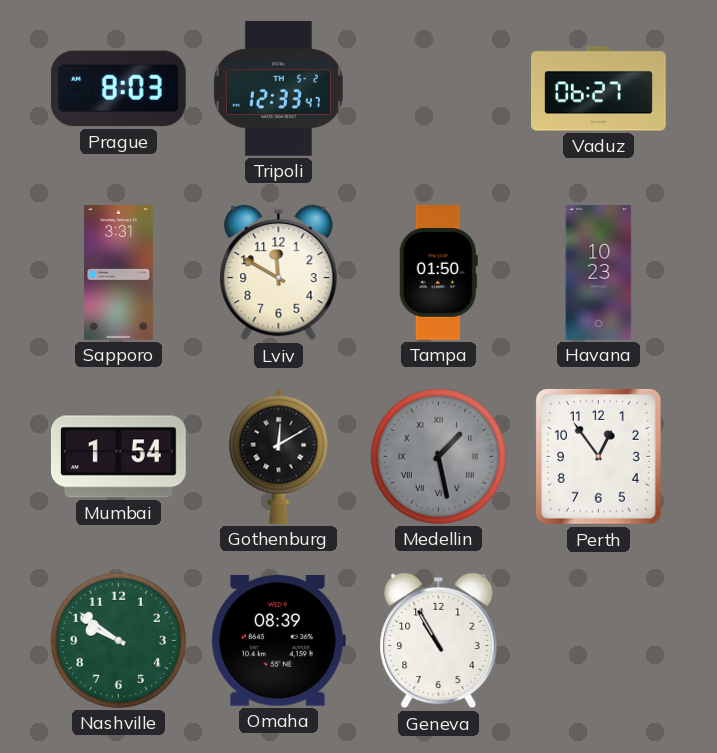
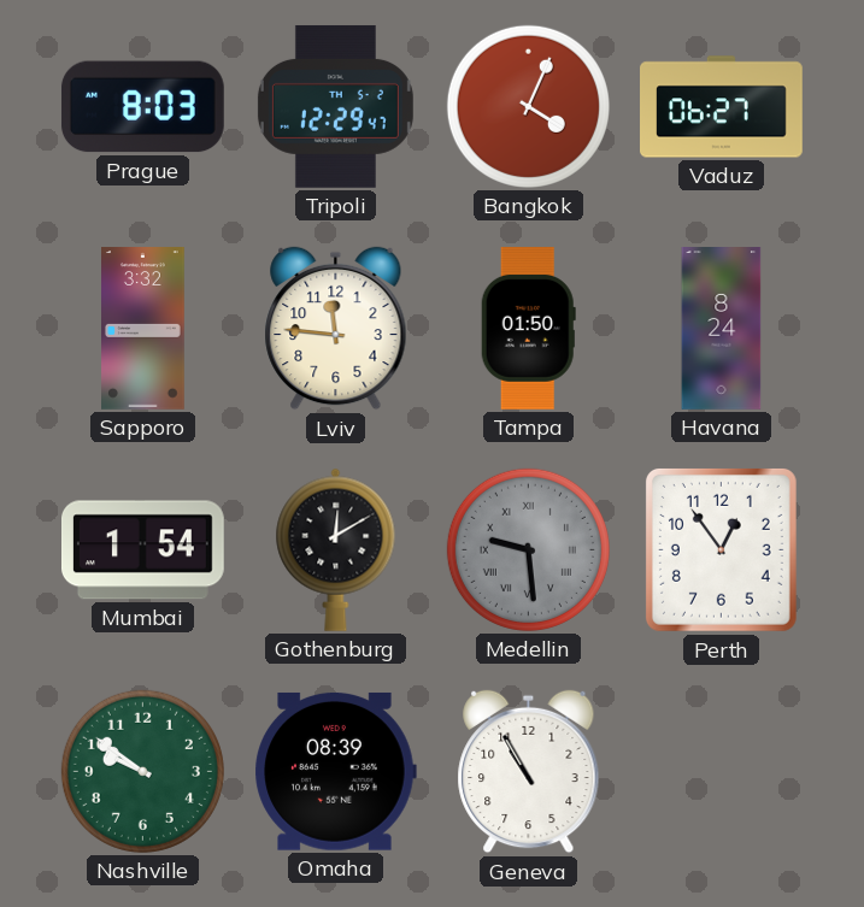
Tripoli: 12:33 -> 12:29
Bangkok: none -> 4:04
Sapporo: 3:31 -> 3:32
Lviv: 11:50 -> 11:46
Havana: 10:23 -> 8:24
Medellin: 1:28 -> 9:29
